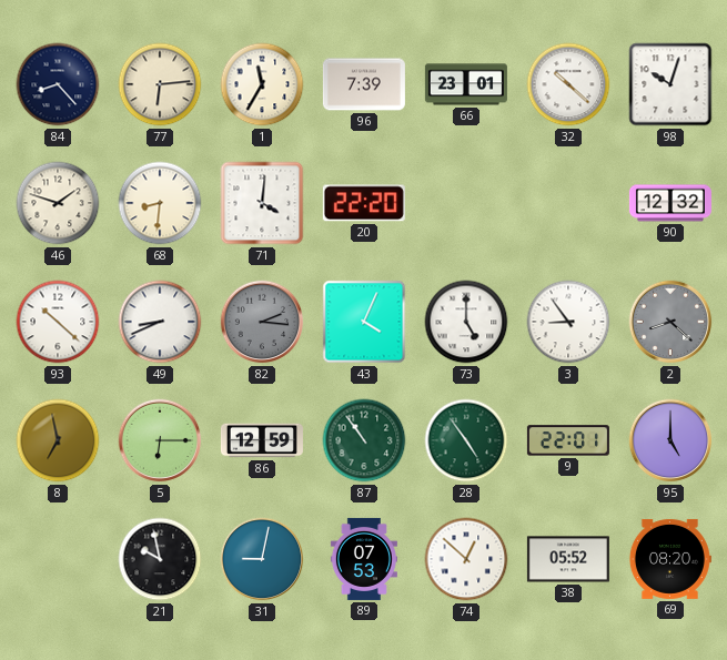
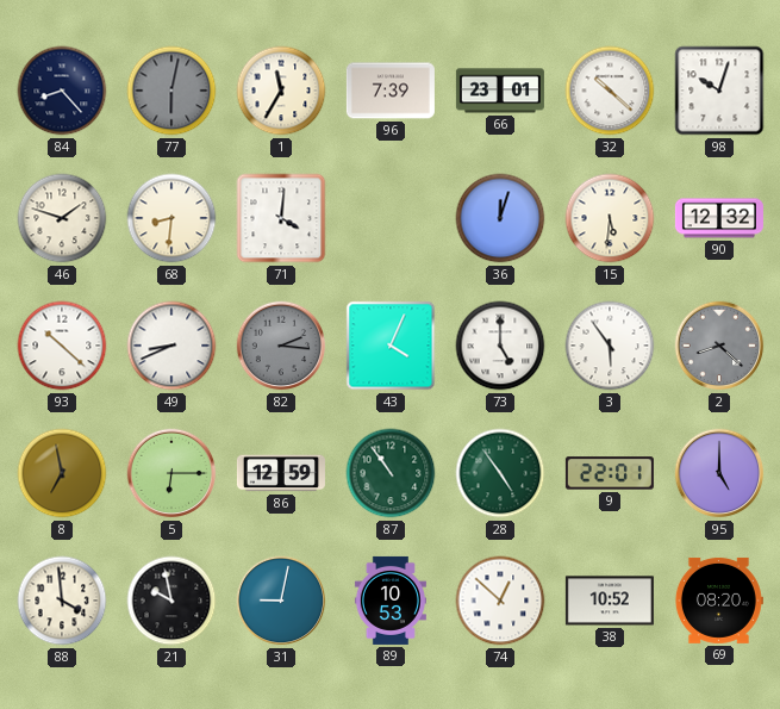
77: 6:14 -> 6:02
77 dial: cream -> grey
20: 22:20 -> none
36: none -> 12:03
15: none -> 5:31
3: 8:54 -> 5:54
88: none -> 3:59
89: 07:53 -> 10:53
38: 05:52 -> 10:52
